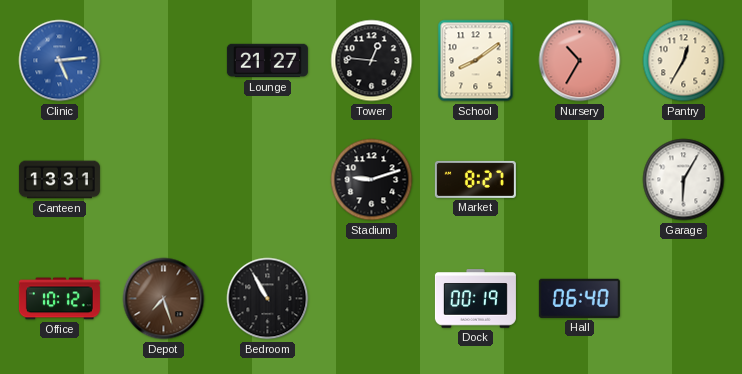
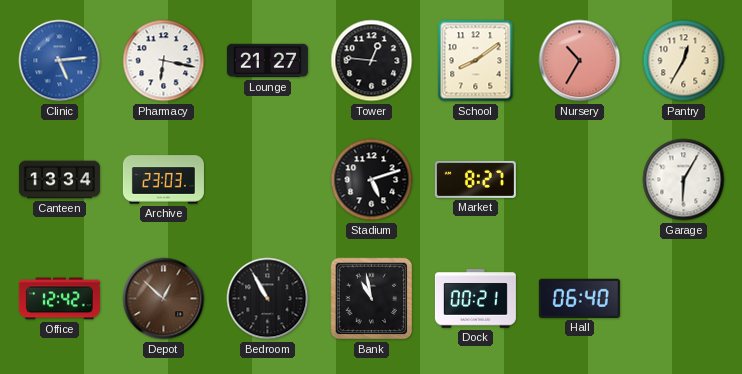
Pharmacy: none -> 6:17
Canteen: 13:31 -> 13:34
Archive: none -> 23:03
Stadium: 9:12 -> 5:12
Office: 10:12 -> 12:42
Depot: 7:27 -> 12:52
Bank: none -> 10:58
Dock: 00:19 -> 00:21
